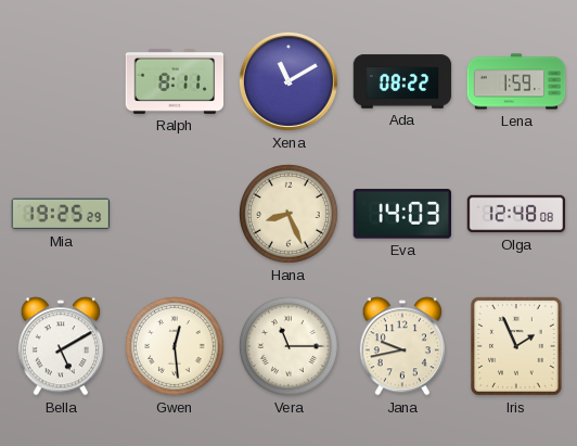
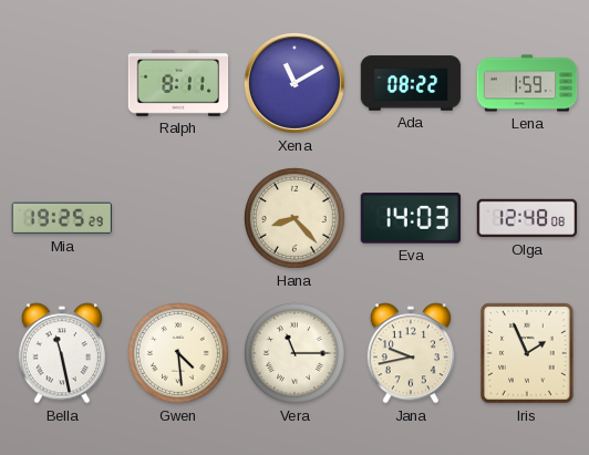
Hana: 8:26 -> 8:23
Bella: 5:10 -> 11:28
Gwen: 12:29 -> 4:29
